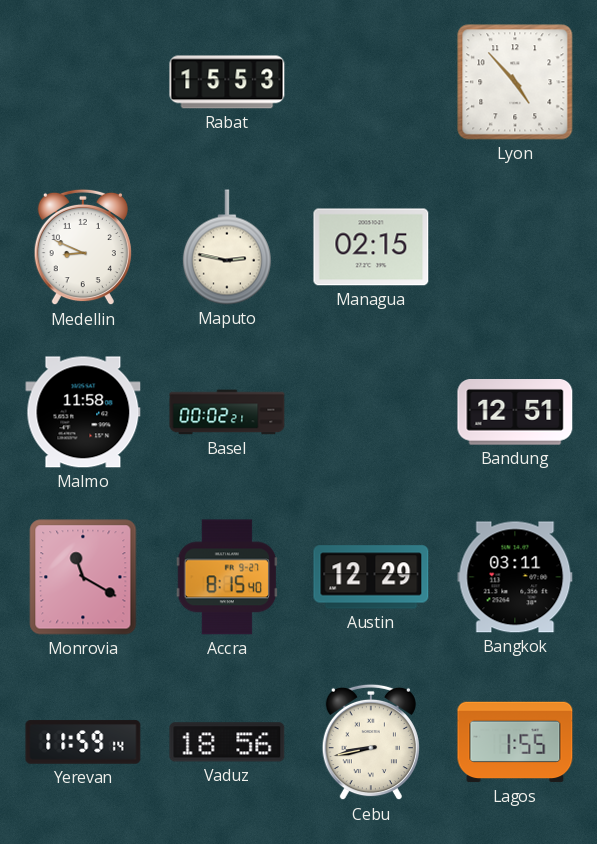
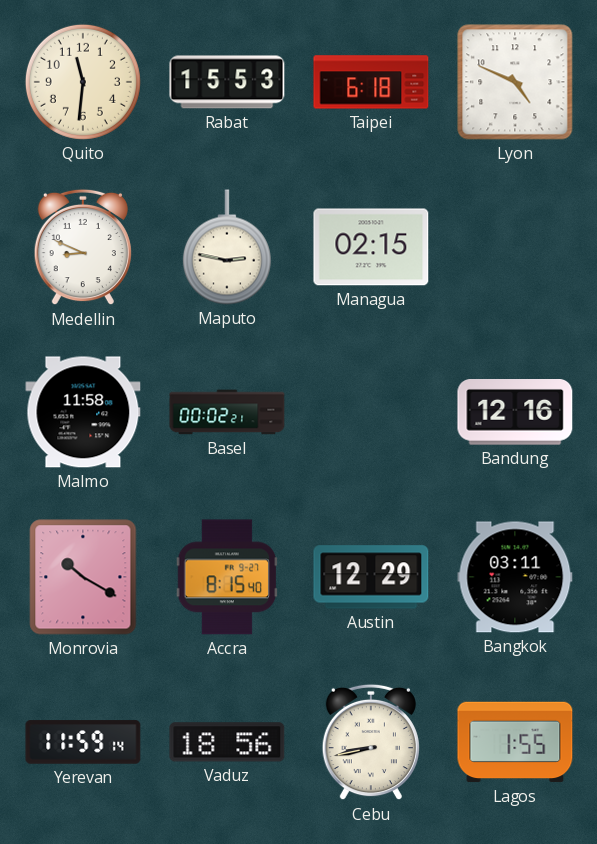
Quito: none -> 11:31
Taipei: none -> 6:18
Lyon: 4:53 -> 4:49
Bandung: 12:51 -> 12:16
Monrovia: 11:20 -> 10:20
